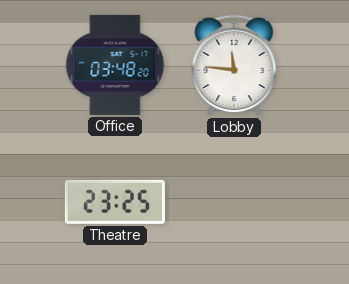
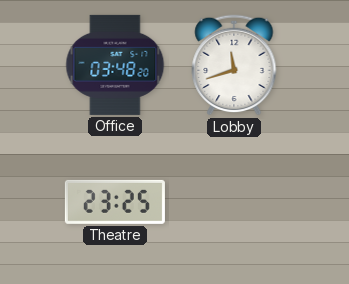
Lobby: 11:46 -> 11:42
